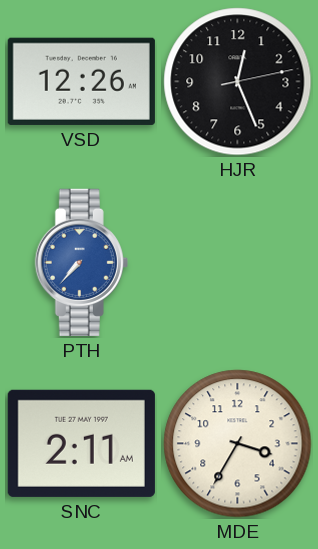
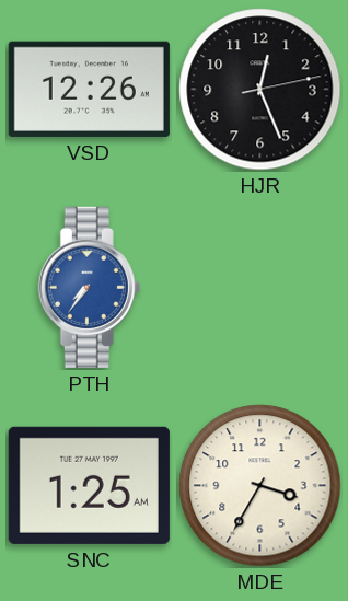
PTH: 7:37 -> 7:36
SNC: 2:11 -> 1:25
